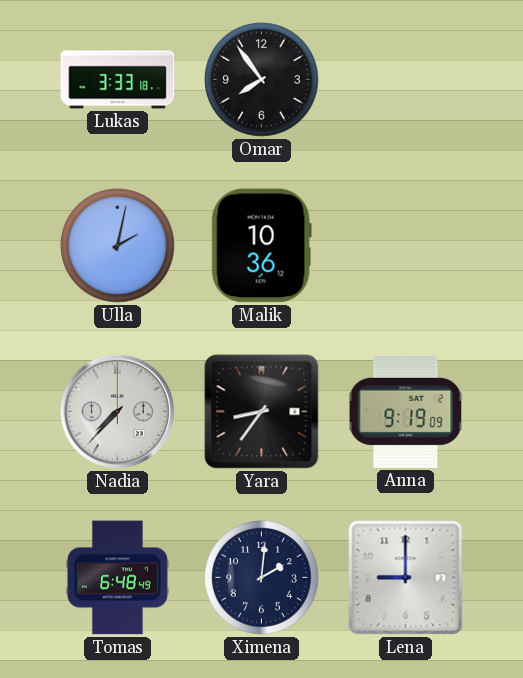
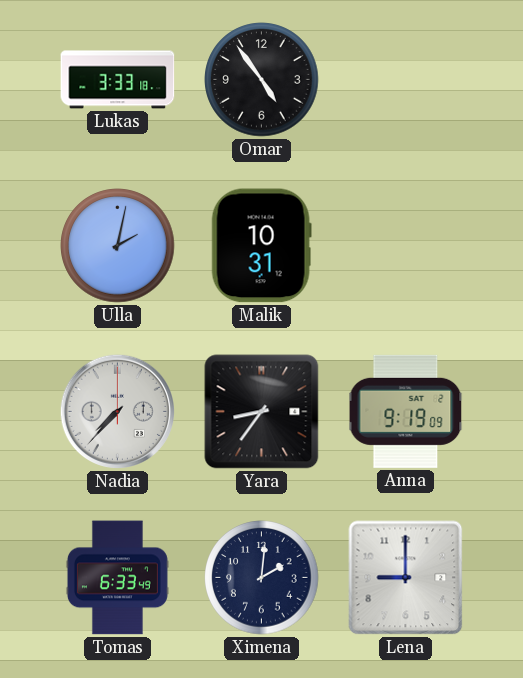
Omar: 7:54 -> 4:54
Malik: 10:36 -> 10:31
Tomas: 6:48 -> 6:33
